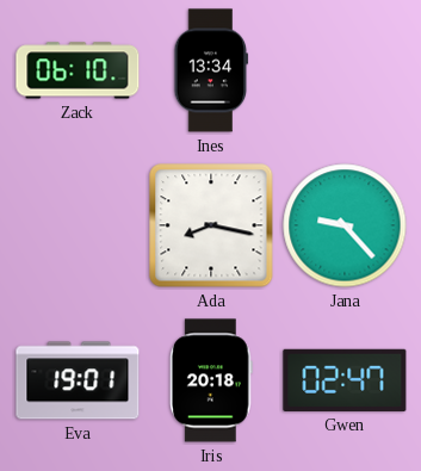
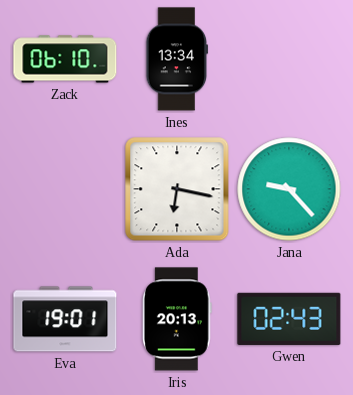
Ada: 8:17 -> 6:17
Iris: 20:18 -> 20:13
Gwen: 02:47 -> 02:43
